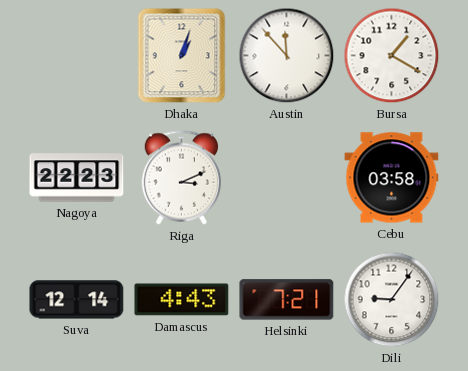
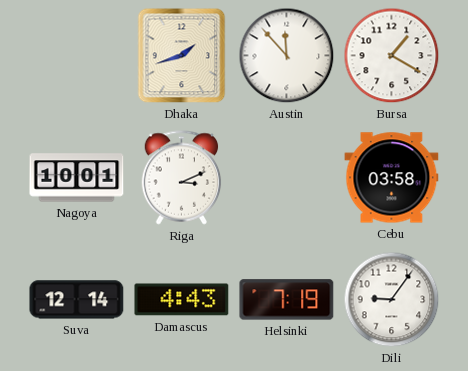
Dhaka: 1:03 -> 1:42
Nagoya: 22:23 -> 10:01
Helsinki: 7:21 -> 7:19
